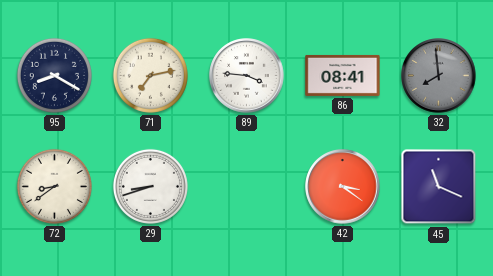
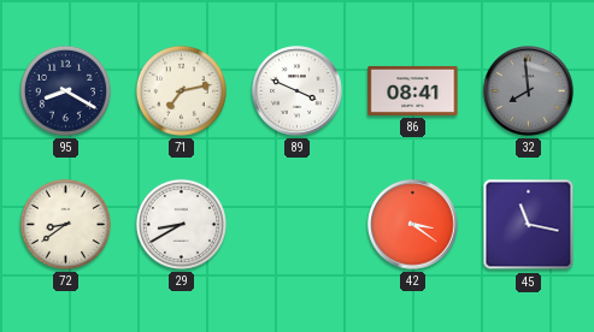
89: 3:46 -> 3:49
29: 8:42 -> 8:40
45: 11:19 -> 11:17
